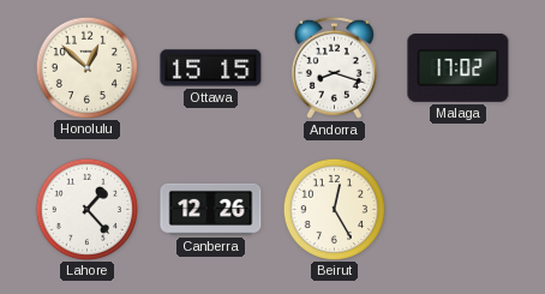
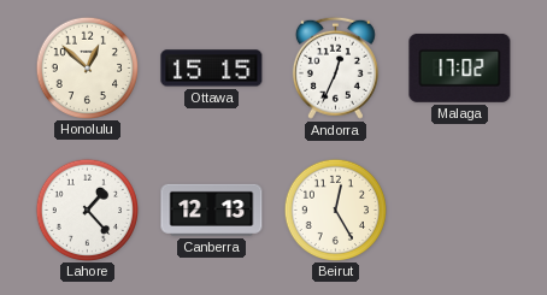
Andorra: 8:18 -> 12:34
Canberra: 12:26 -> 12:13
